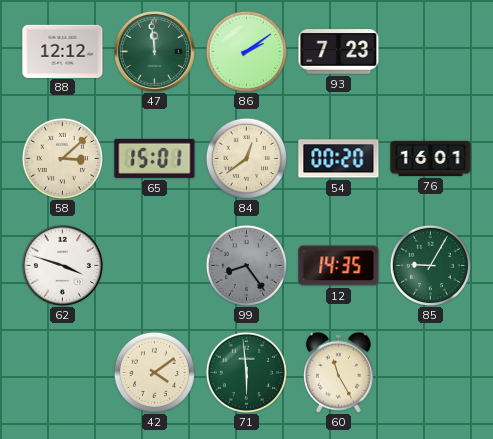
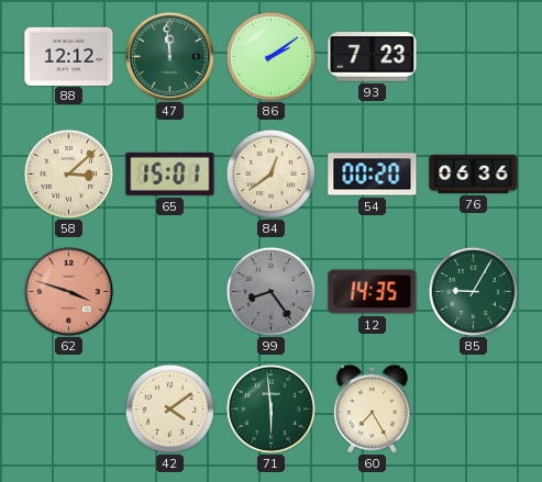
76: 16:01 -> 06:36
62 dial: white -> salmon
60: 11:25 -> 7:25
